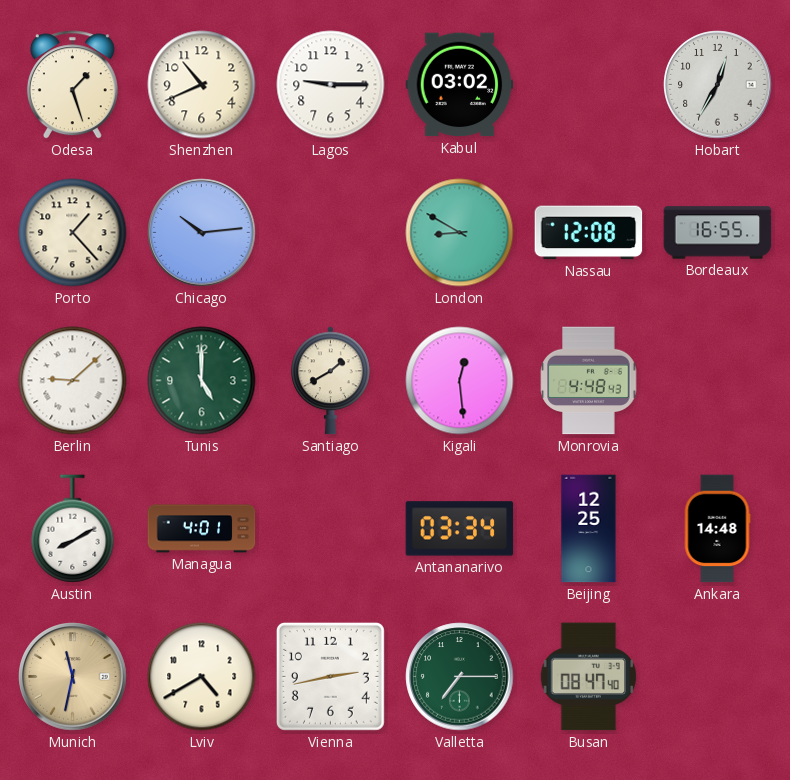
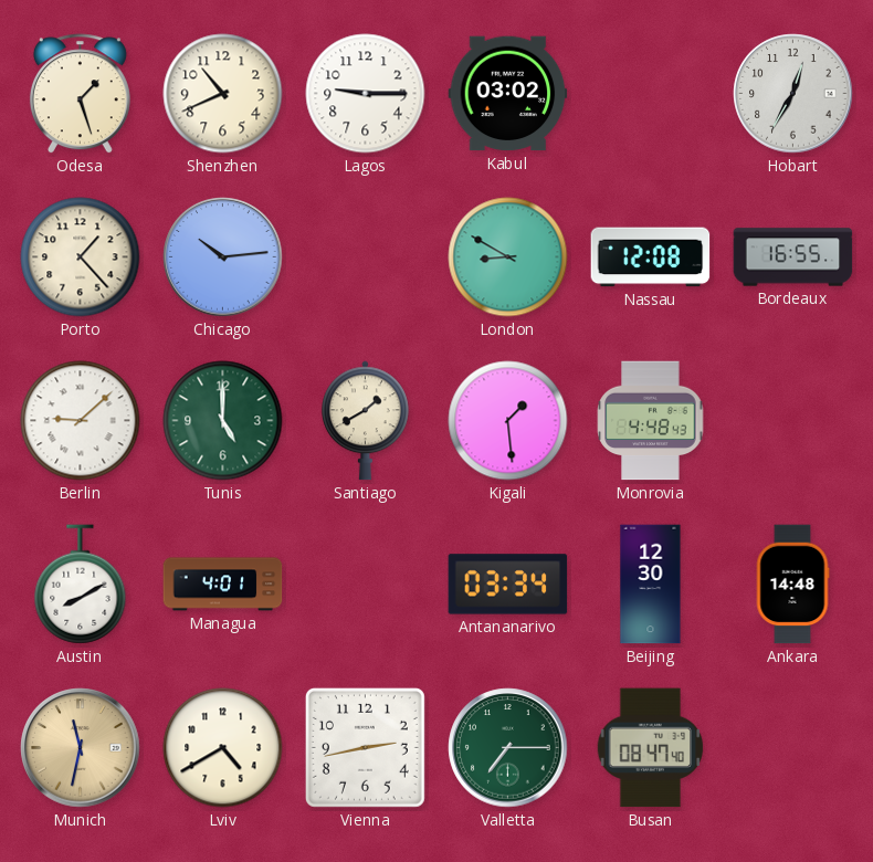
Kigali: 12:29 -> 1:29
Beijing: 12:25 -> 12:30
